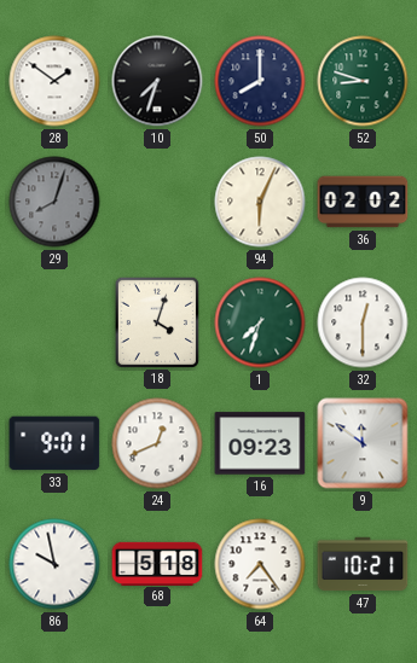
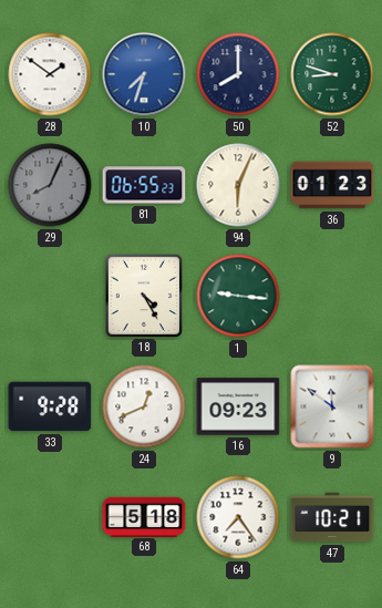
10 dial: black -> blue
29: 8:03 -> 8:04
81: none -> 06:55
36: 02:02 -> 01:23
18: 4:03 -> 4:25
1: 7:33 -> 9:16
32: 12:30 -> none
33: 9:01 -> 9:28
86: 9:58 -> none
